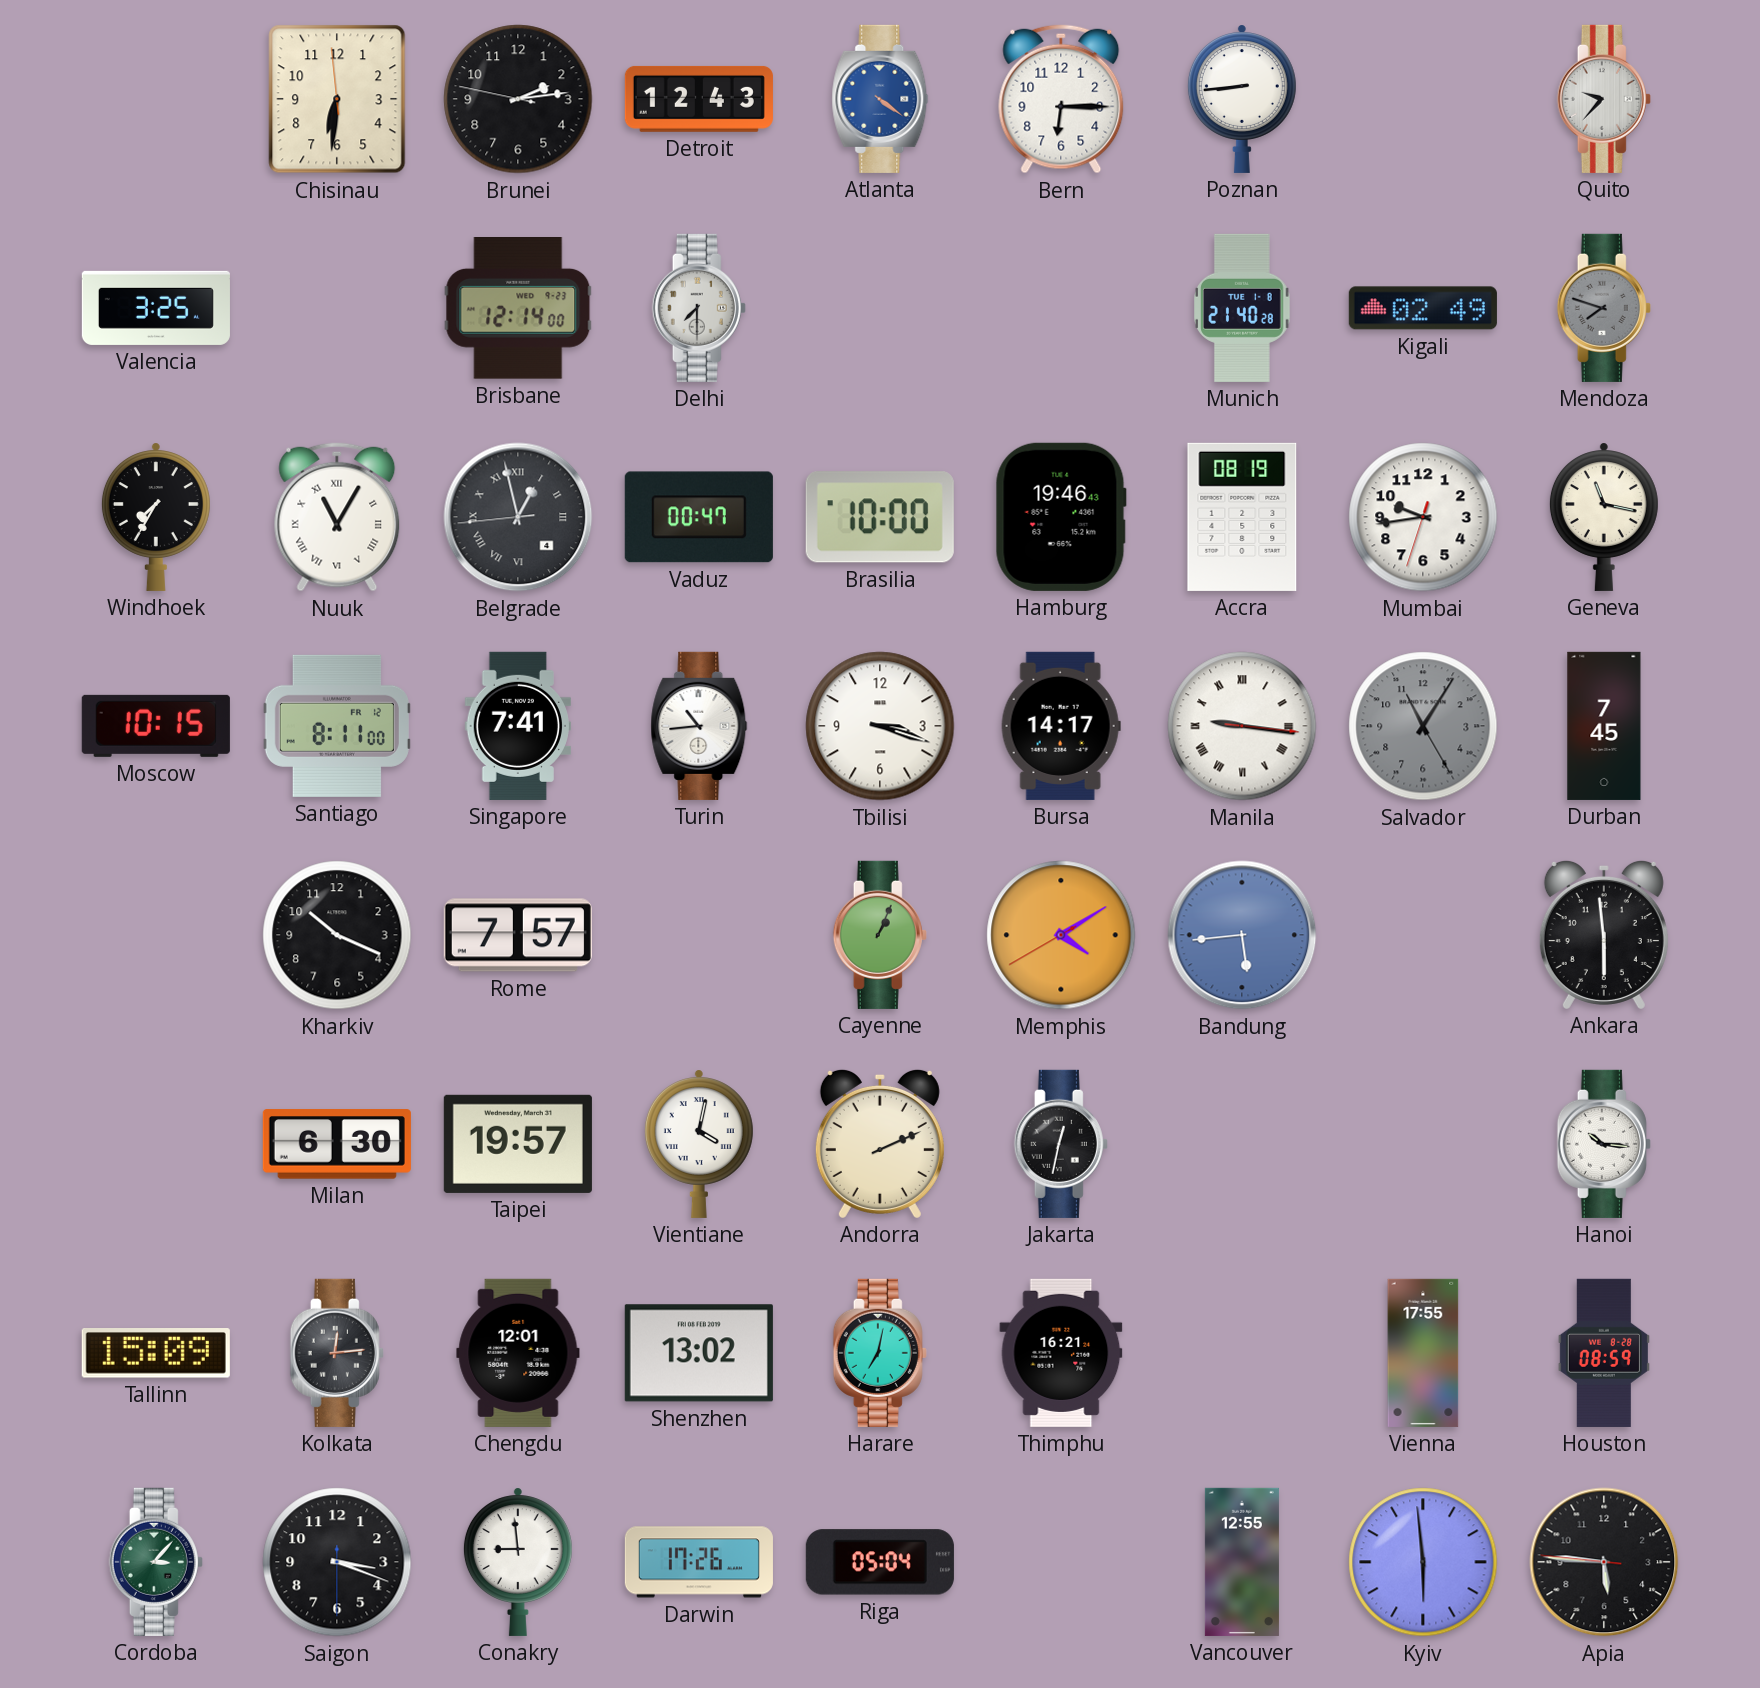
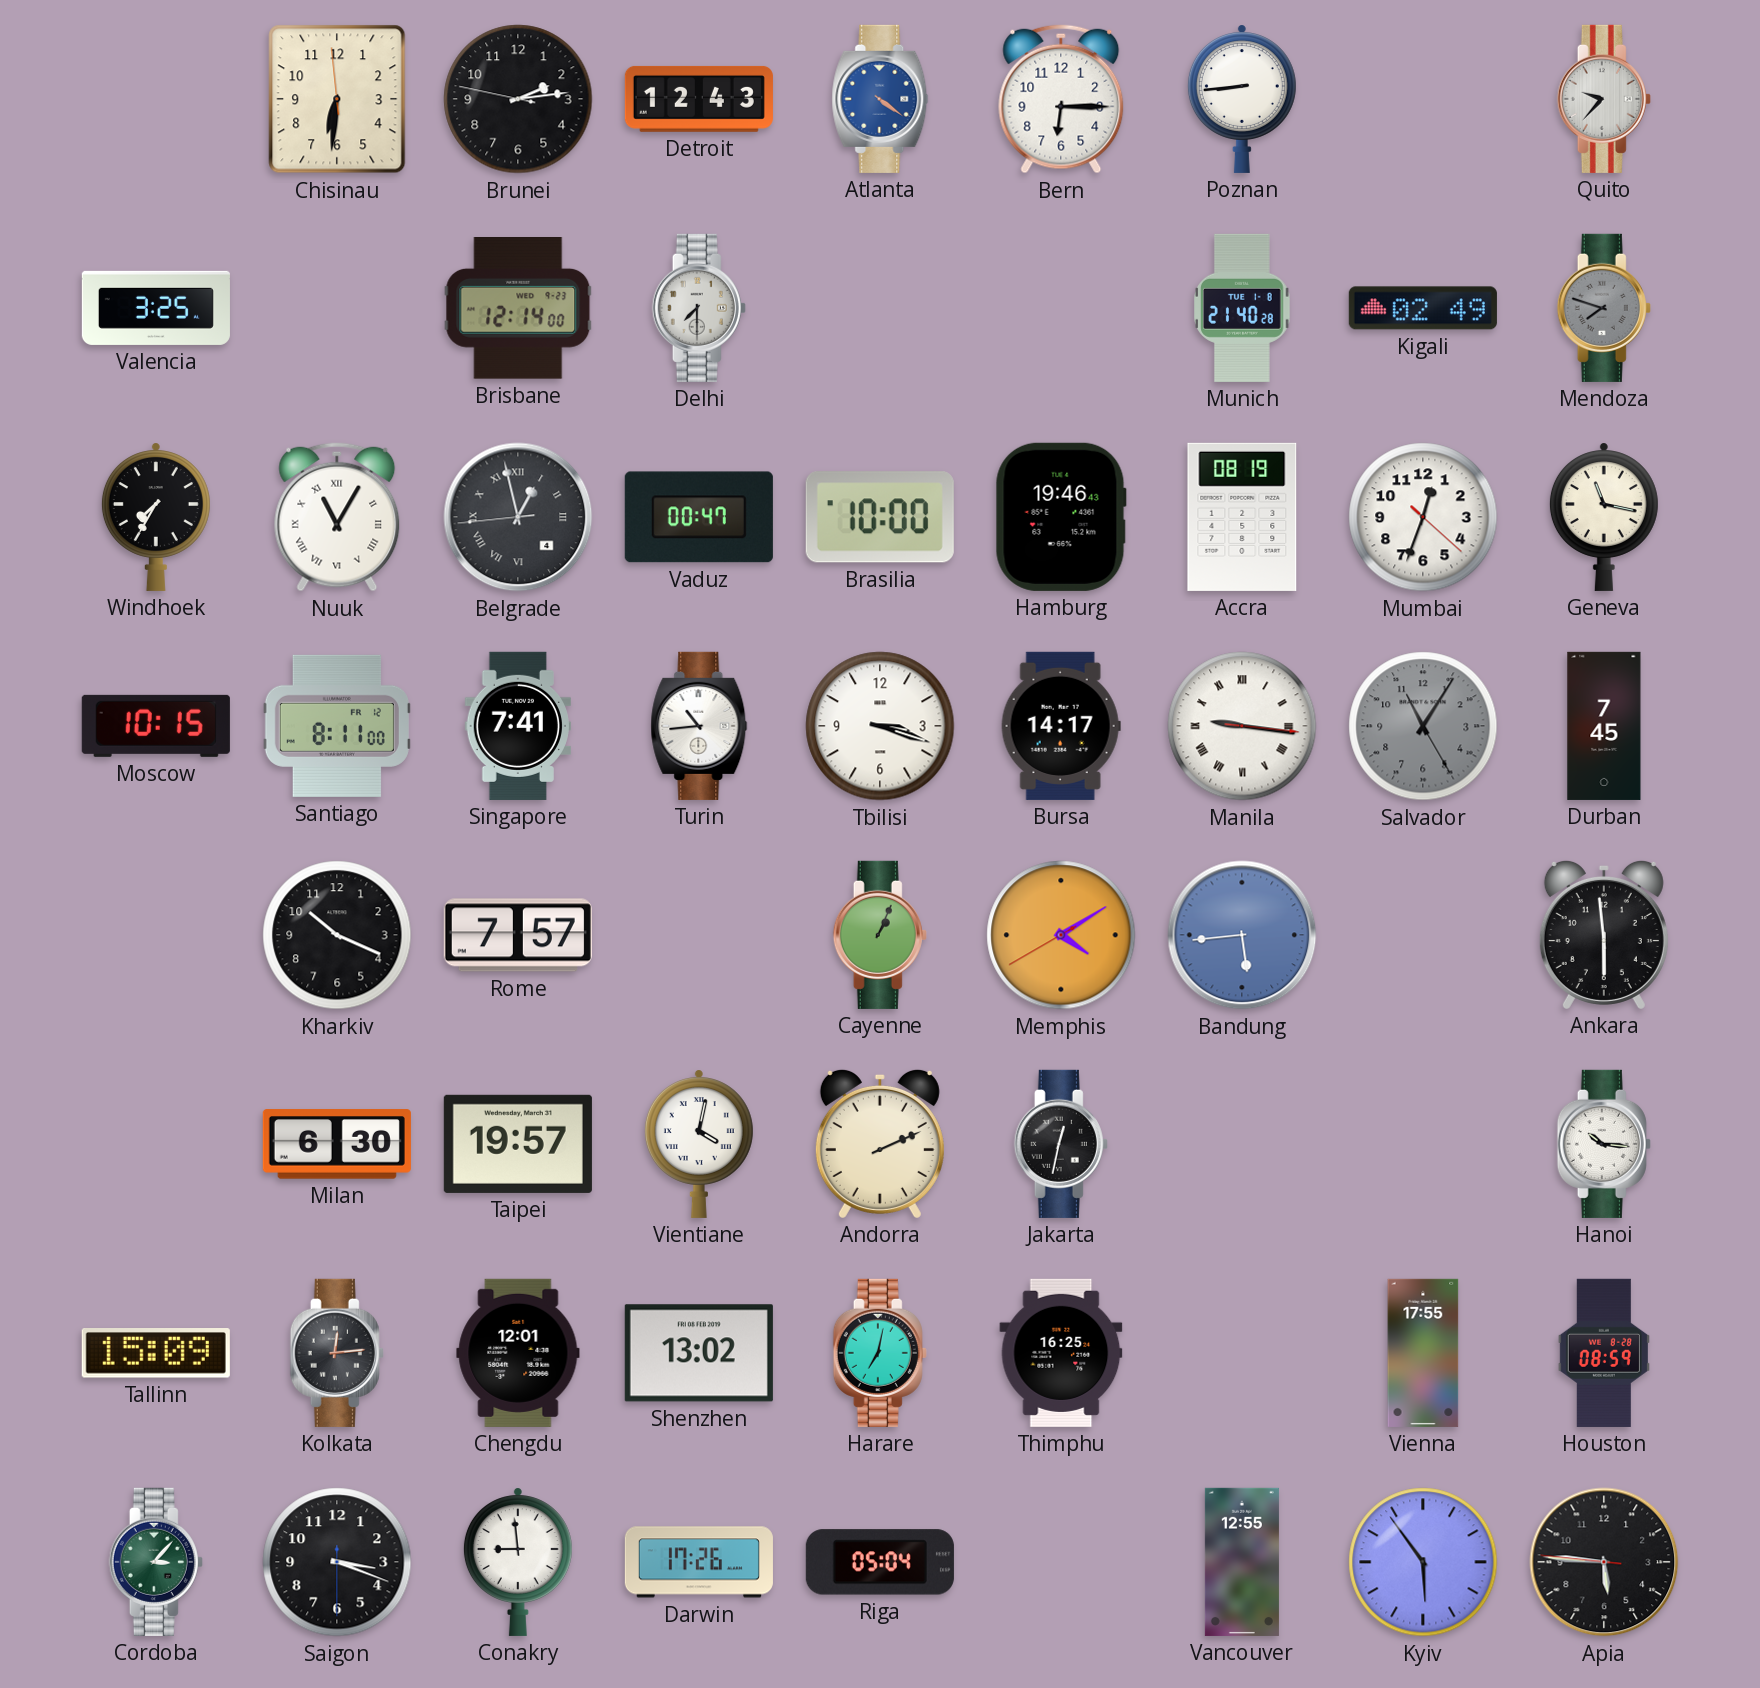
Mumbai: 9:43 -> 12:33
Thimphu: 16:21 -> 16:25
Kyiv: 5:59 -> 5:54
